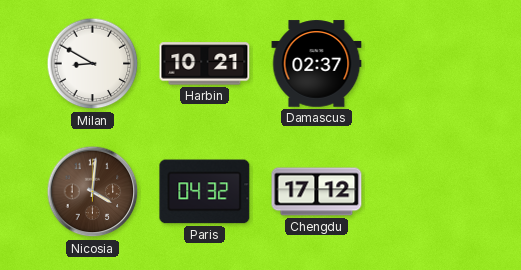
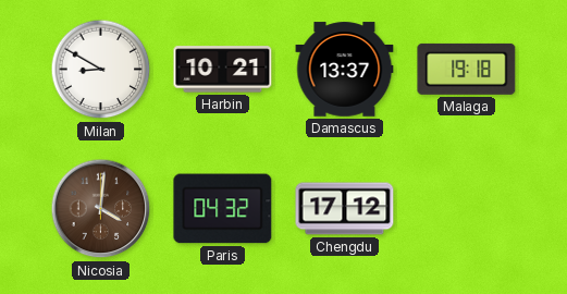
Damascus: 02:37 -> 13:37
Malaga: none -> 19:18
